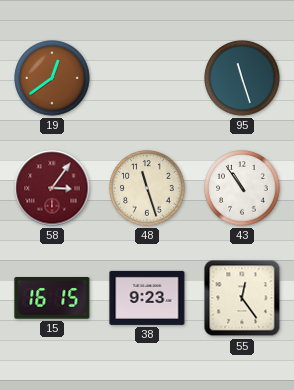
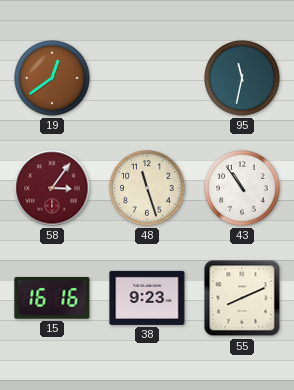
95: 11:27 -> 11:32
15: 16:15 -> 16:16
55: 12:24 -> 8:11
